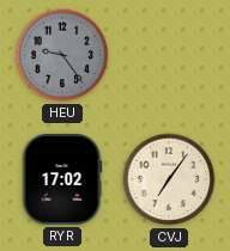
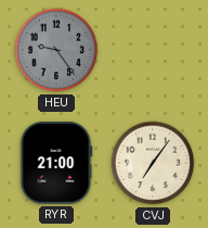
RYR: 17:02 -> 21:00
